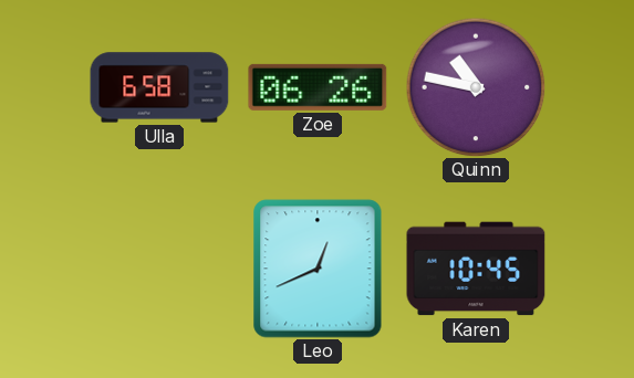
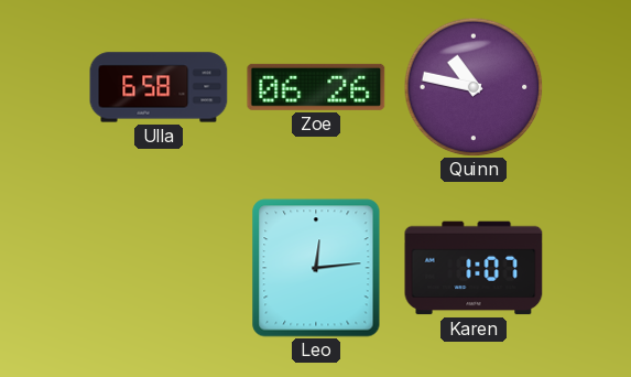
Leo: 12:41 -> 12:14
Karen: 10:45 -> 1:07
